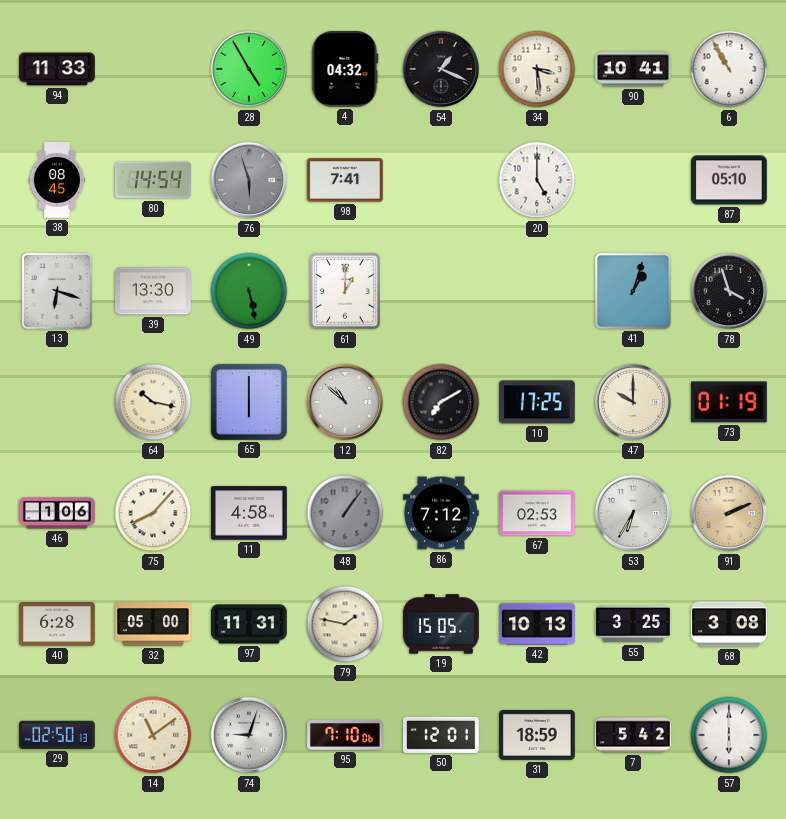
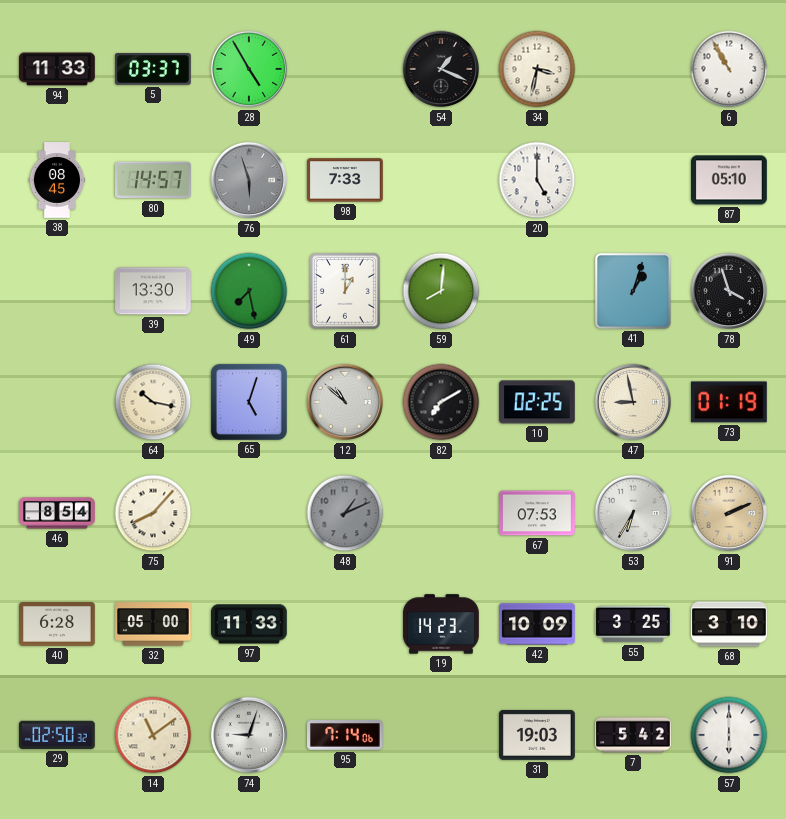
5: none -> 03:37
4: 04:32 -> none
34: 3:29 -> 3:32
90: 10:41 -> none
80: 14:54 -> 14:57
98: 7:41 -> 7:33
13: 6:18 -> none
49: 5:28 -> 7:28
59: none -> 8:01
65: 6:00 -> 5:03
10: 17:25 -> 02:25
47: 10:00 -> 8:58
46: 1:06 -> 8:54
11: 4:58 -> none
48: 1:06 -> 1:11
86: 7:12 -> none
67: 02:53 -> 07:53
97: 11:31 -> 11:33
79: 1:47 -> none
19: 15:05 -> 14:23
42: 10:13 -> 10:09
68: 3:08 -> 3:10
29: 02:50:13 -> 02:50:32
95: 7:10 -> 7:14
50: 12:01 -> none
31: 18:59 -> 19:03
